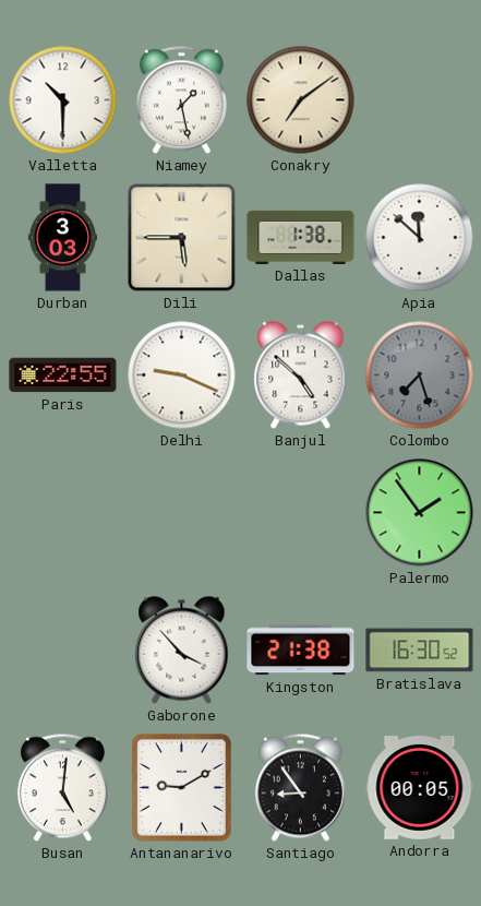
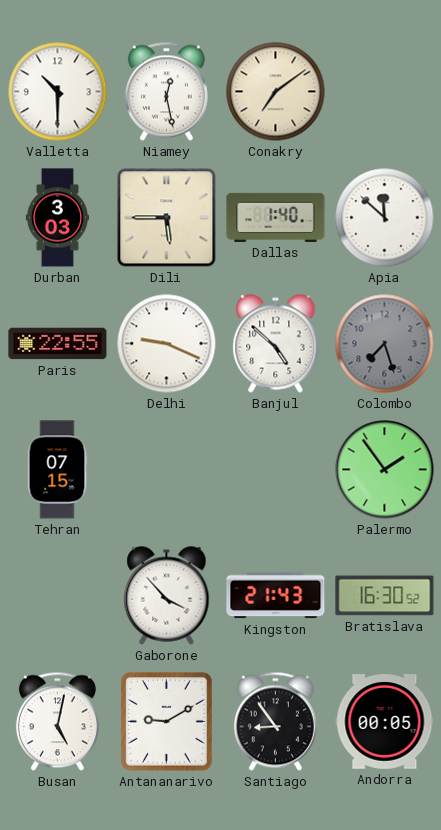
Niamey: 1:28 -> 12:28
Dallas: 1:38 -> 1:40
Tehran: none -> 07:15
Kingston: 21:38 -> 21:43
Busan: 5:01 -> 5:02
